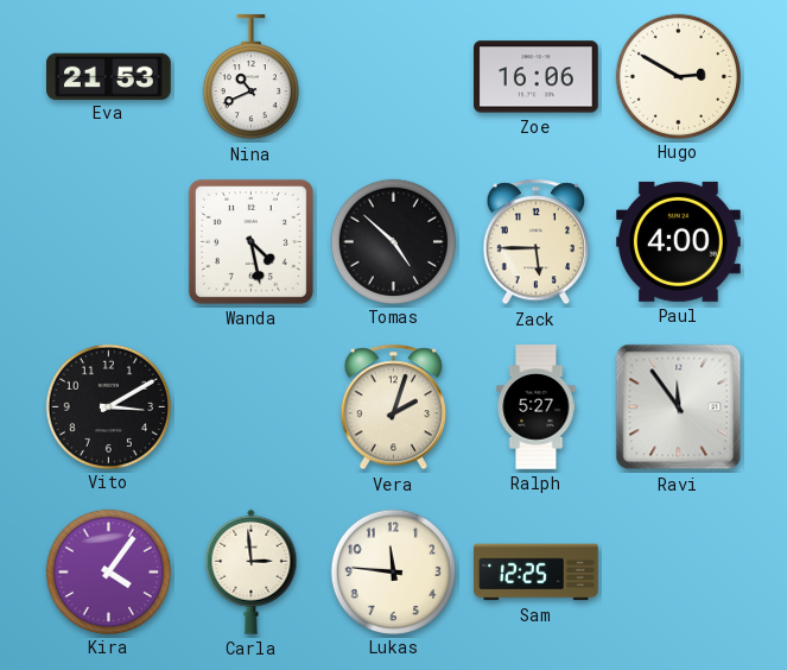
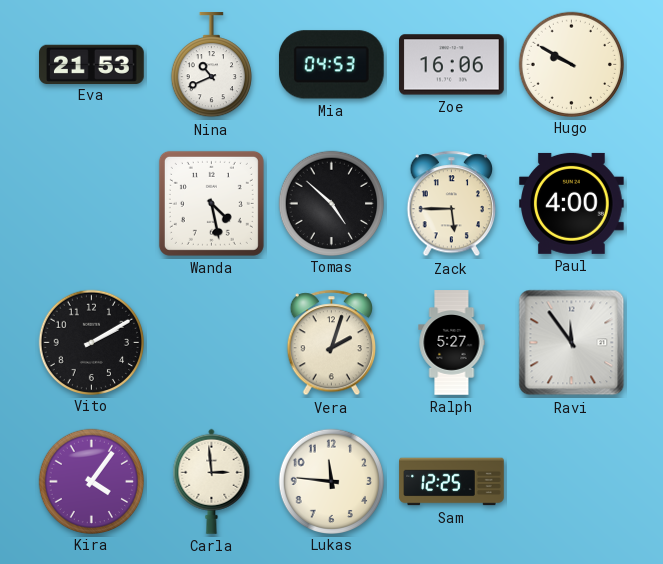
Mia: none -> 04:53
Hugo: 2:50 -> 9:50
Vito: 3:10 -> 2:10
